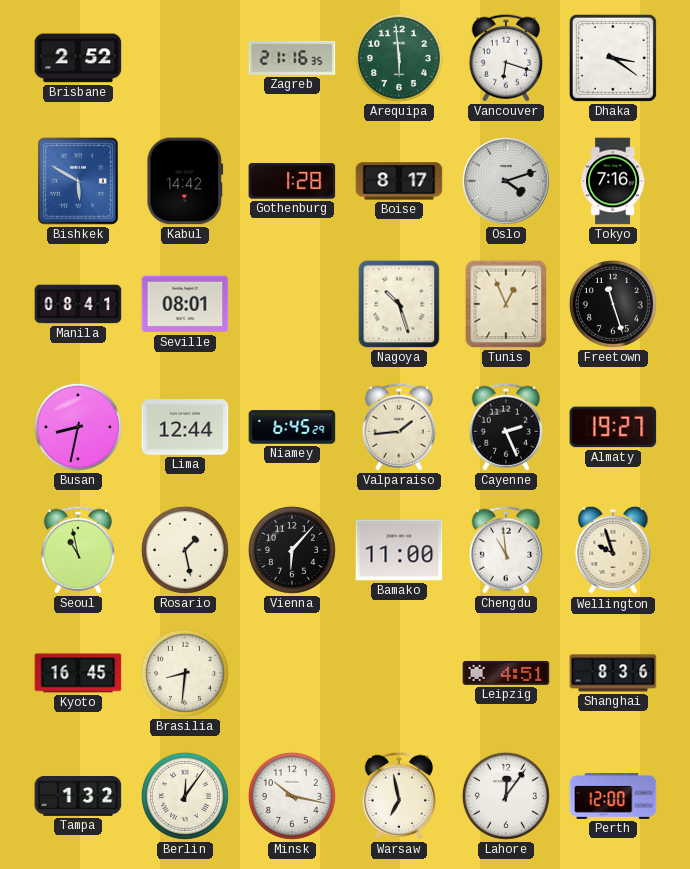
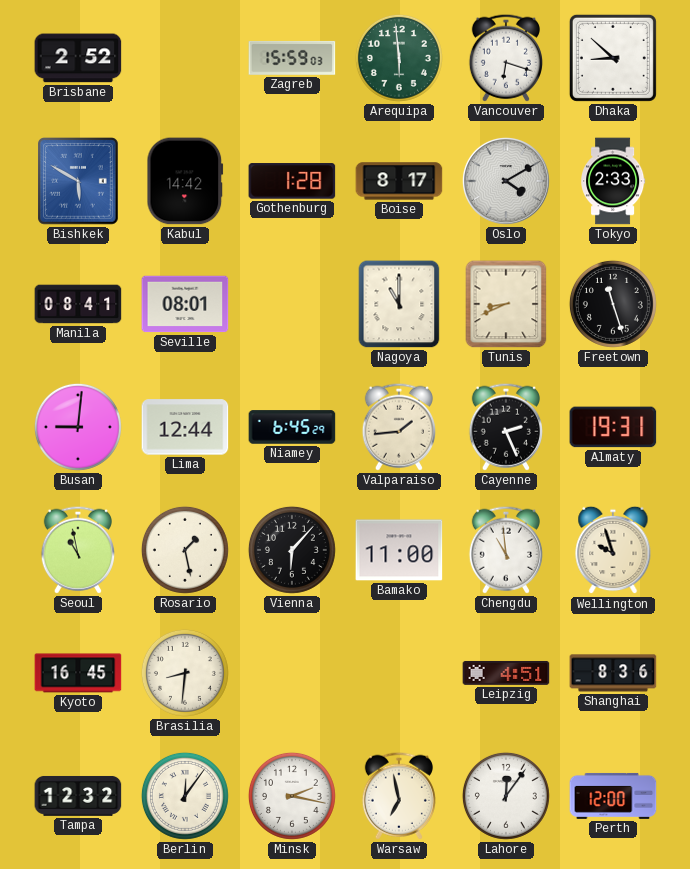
Zagreb: 21:16 -> 15:59
Dhaka: 3:21 -> 8:52
Oslo: 4:12 -> 4:10
Tokyo: 7:16 -> 2:33
Nagoya: 10:27 -> 11:00
Tunis: 12:56 -> 8:41
Busan: 8:32 -> 9:01
Almaty: 19:27 -> 19:31
Tampa: 1:32 -> 12:32
Minsk: 10:17 -> 2:17
